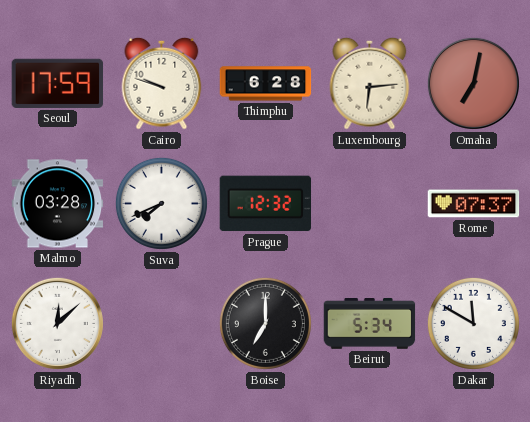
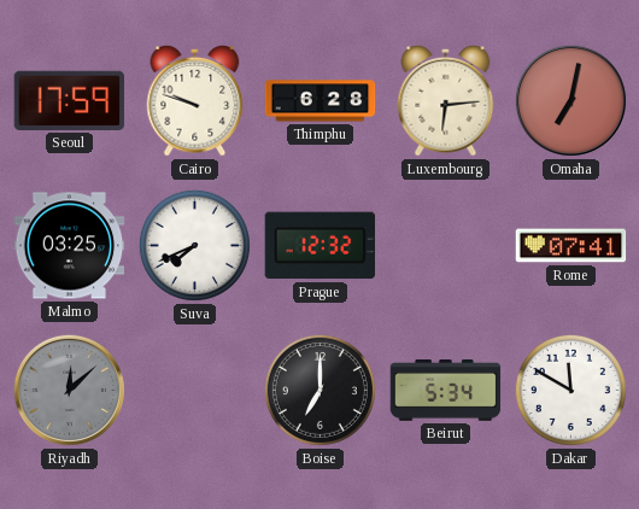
Malmo: 03:28 -> 03:25
Rome: 07:37 -> 07:41
Riyadh dial: white -> grey
